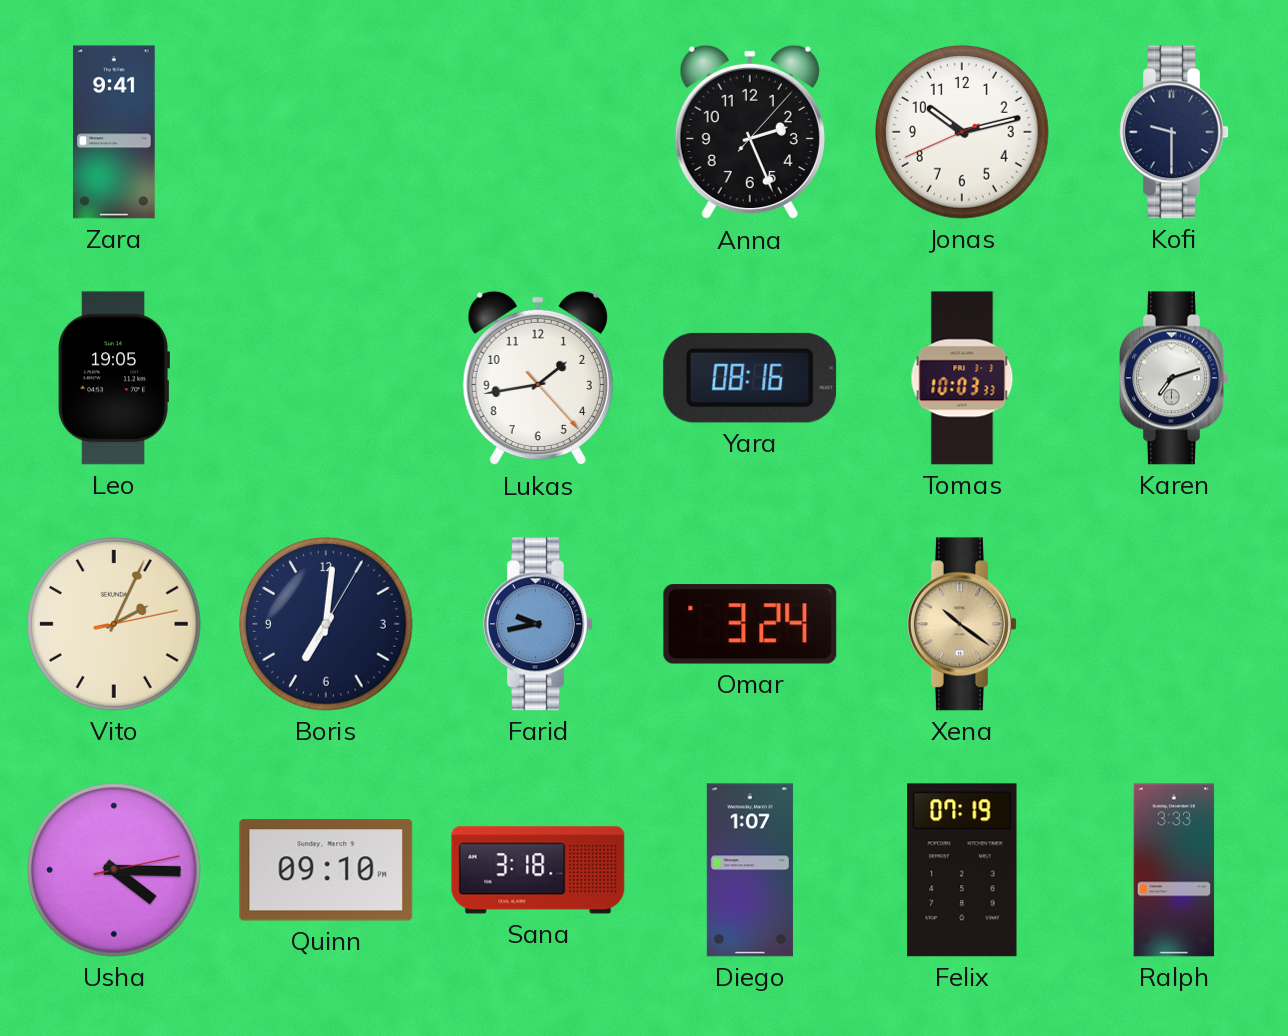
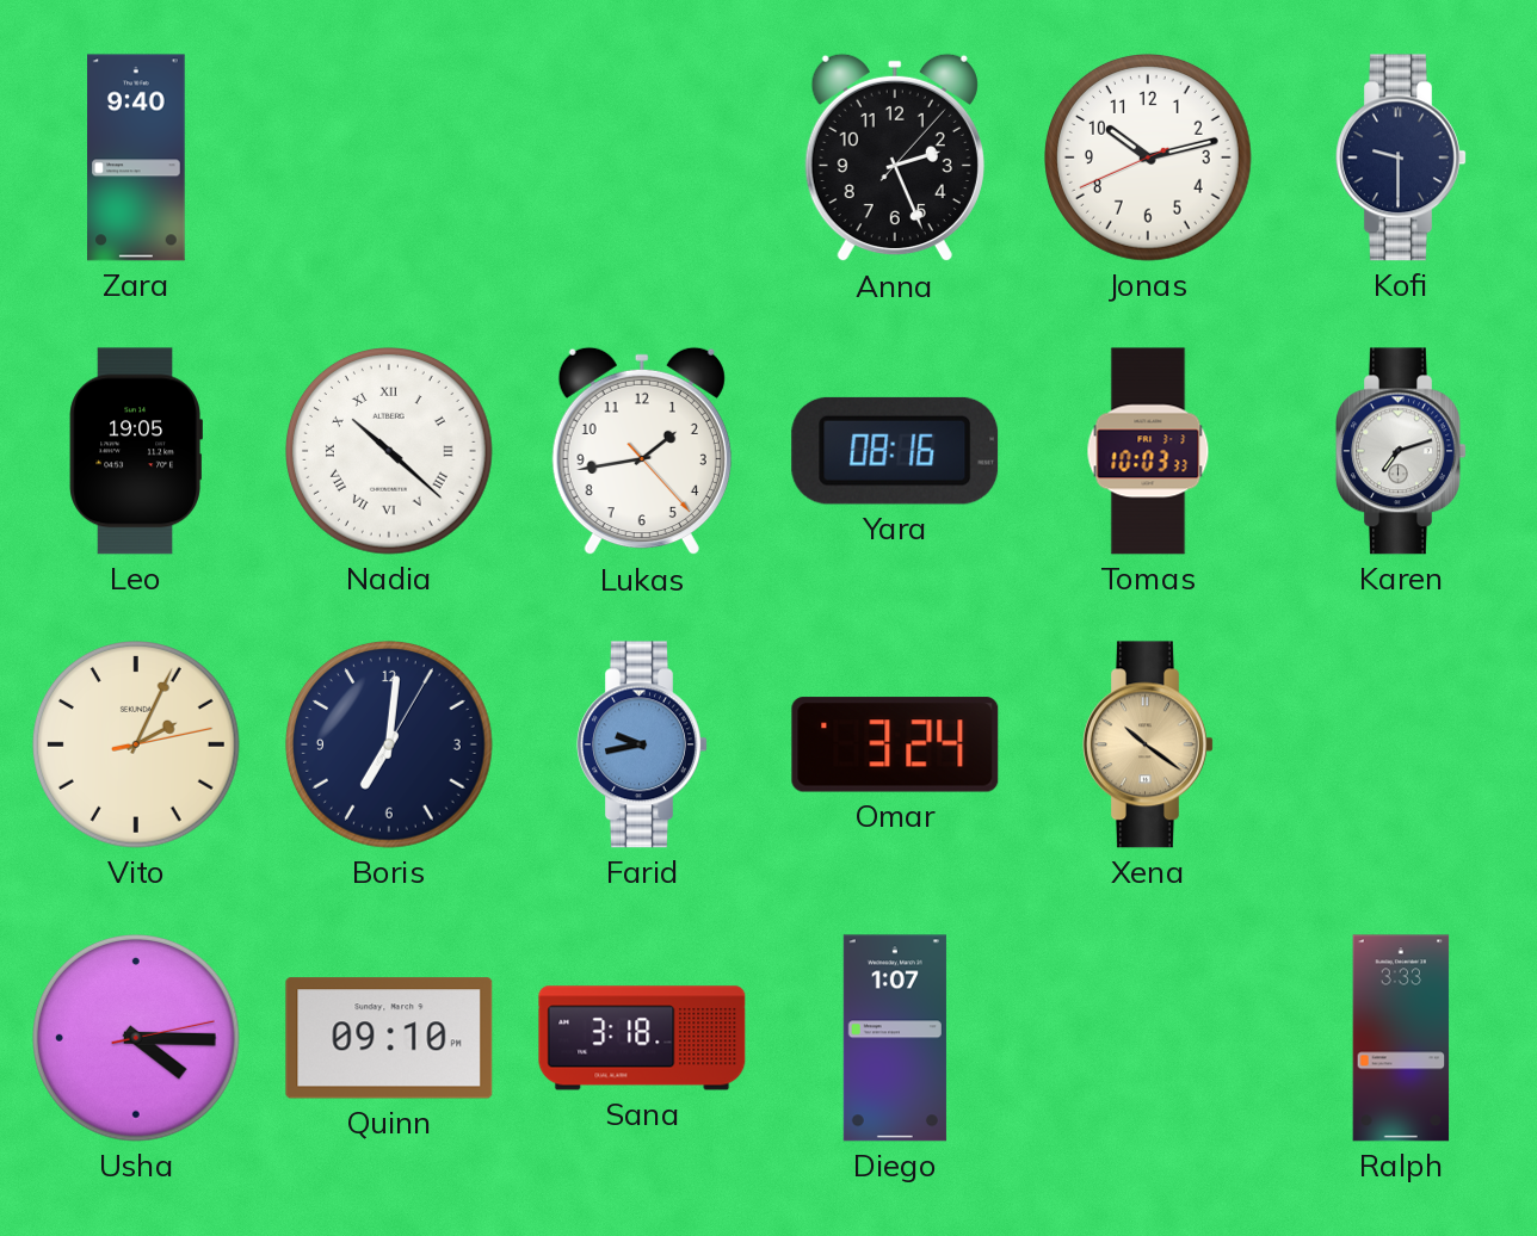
Zara: 9:41 -> 9:40
Nadia: none -> 10:22
Felix: 07:19 -> none
